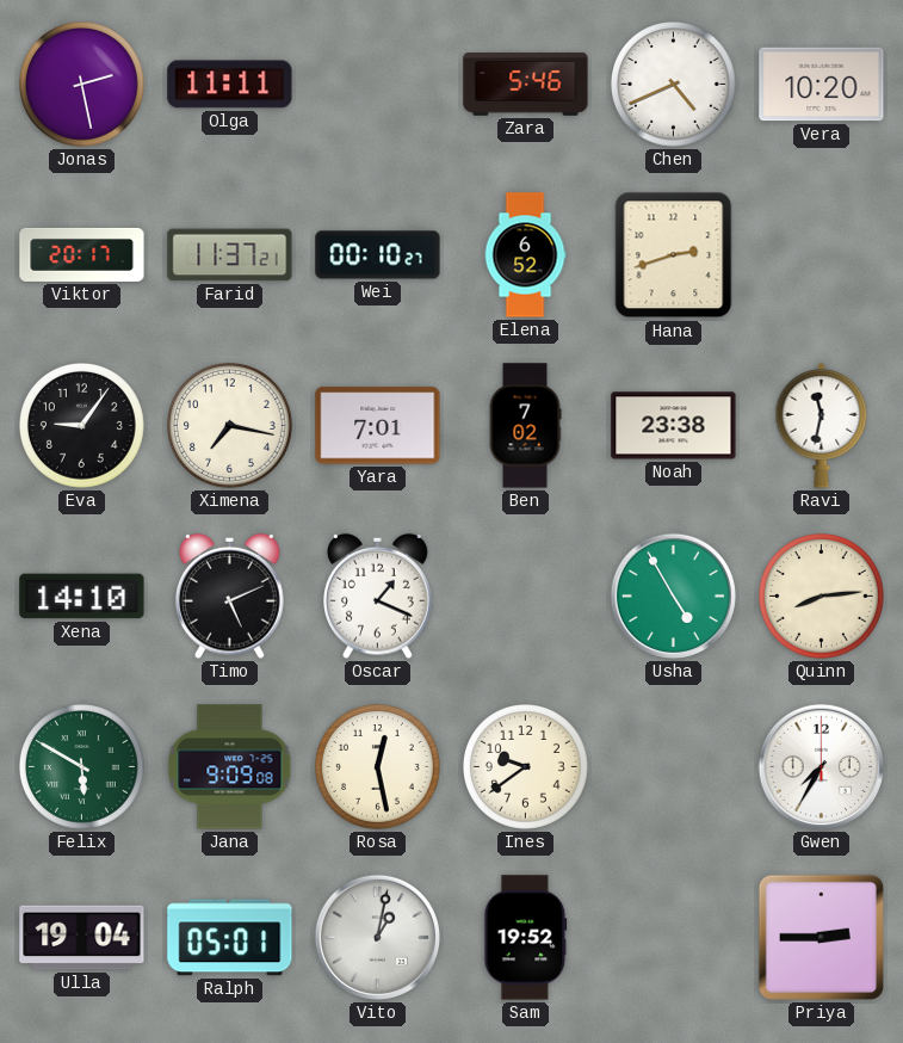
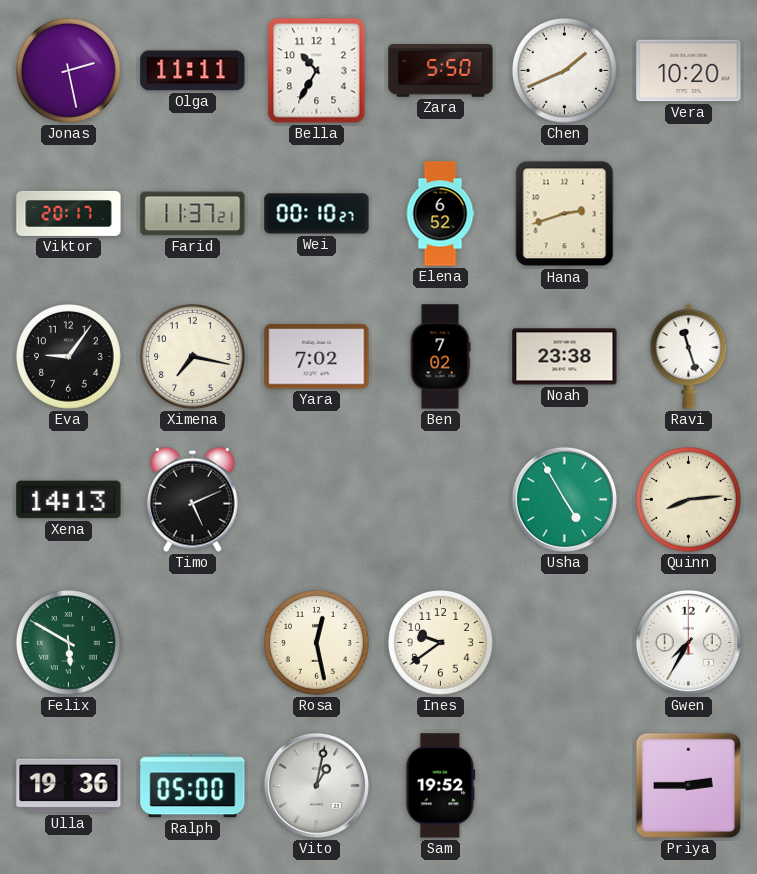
Bella: none -> 10:35
Zara: 5:46 -> 5:50
Chen: 4:41 -> 1:41
Yara: 7:01 -> 7:02
Ravi: 11:32 -> 11:27
Xena: 14:10 -> 14:13
Oscar: 1:19 -> none
Jana: 9:09 -> none
Ulla: 19:04 -> 19:36
Ralph: 05:01 -> 05:00
